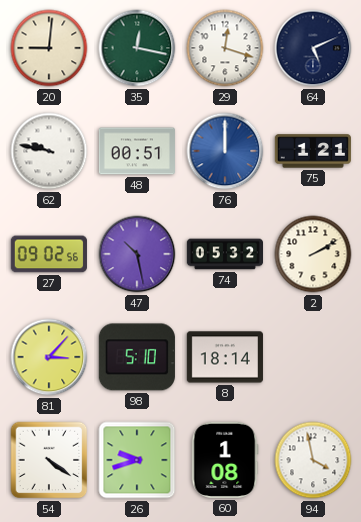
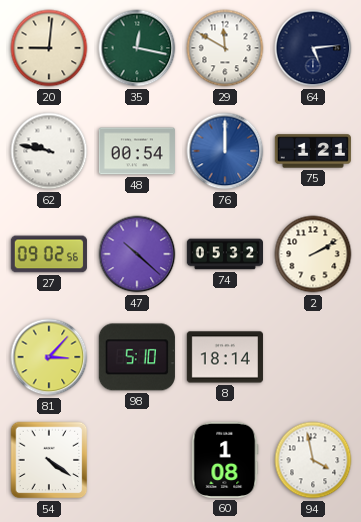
29: 12:18 -> 11:50
64: 5:11 -> 5:14
48: 00:51 -> 00:54
47: 10:28 -> 10:22
26: 9:42 -> none
